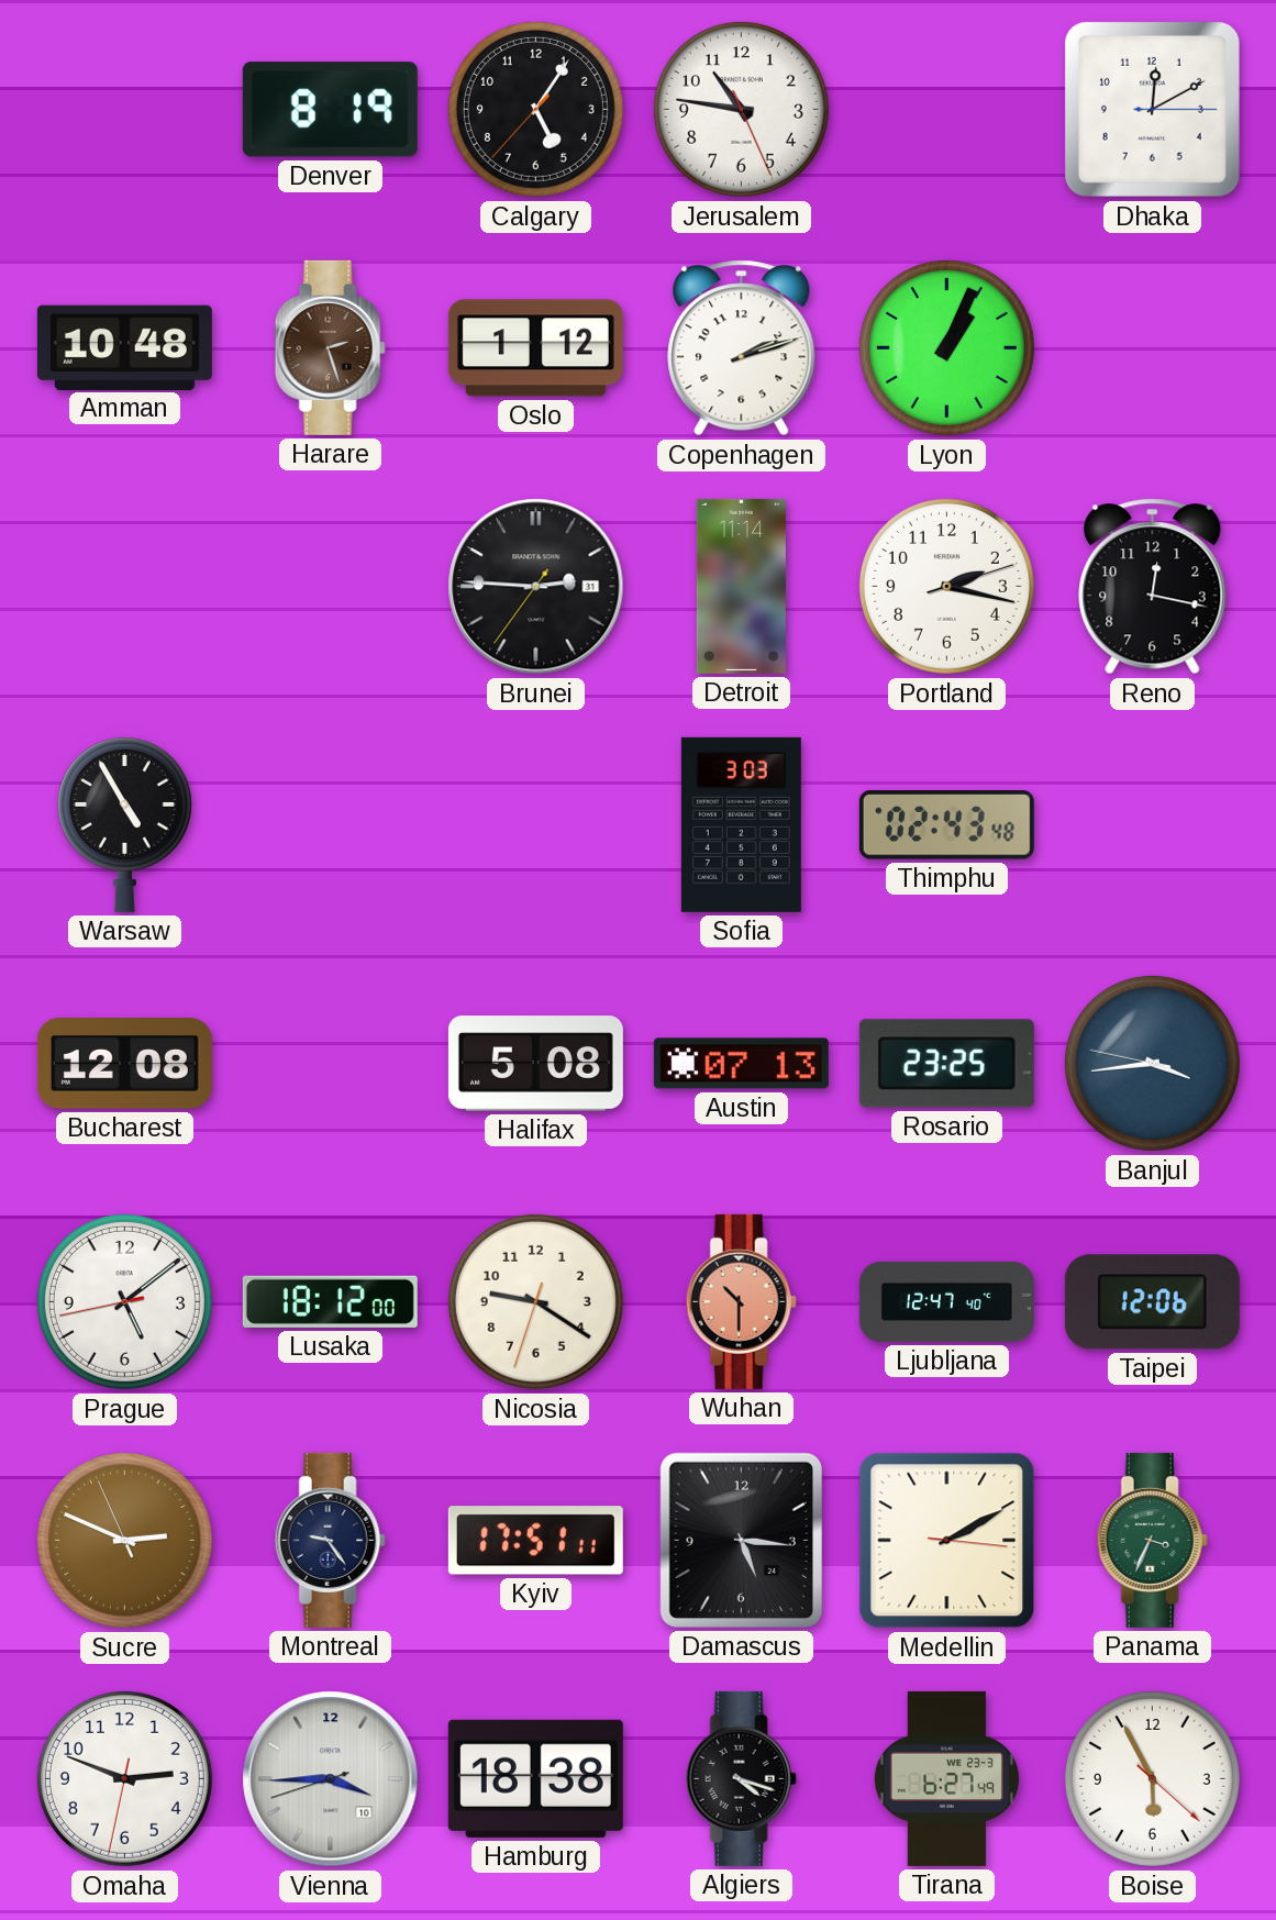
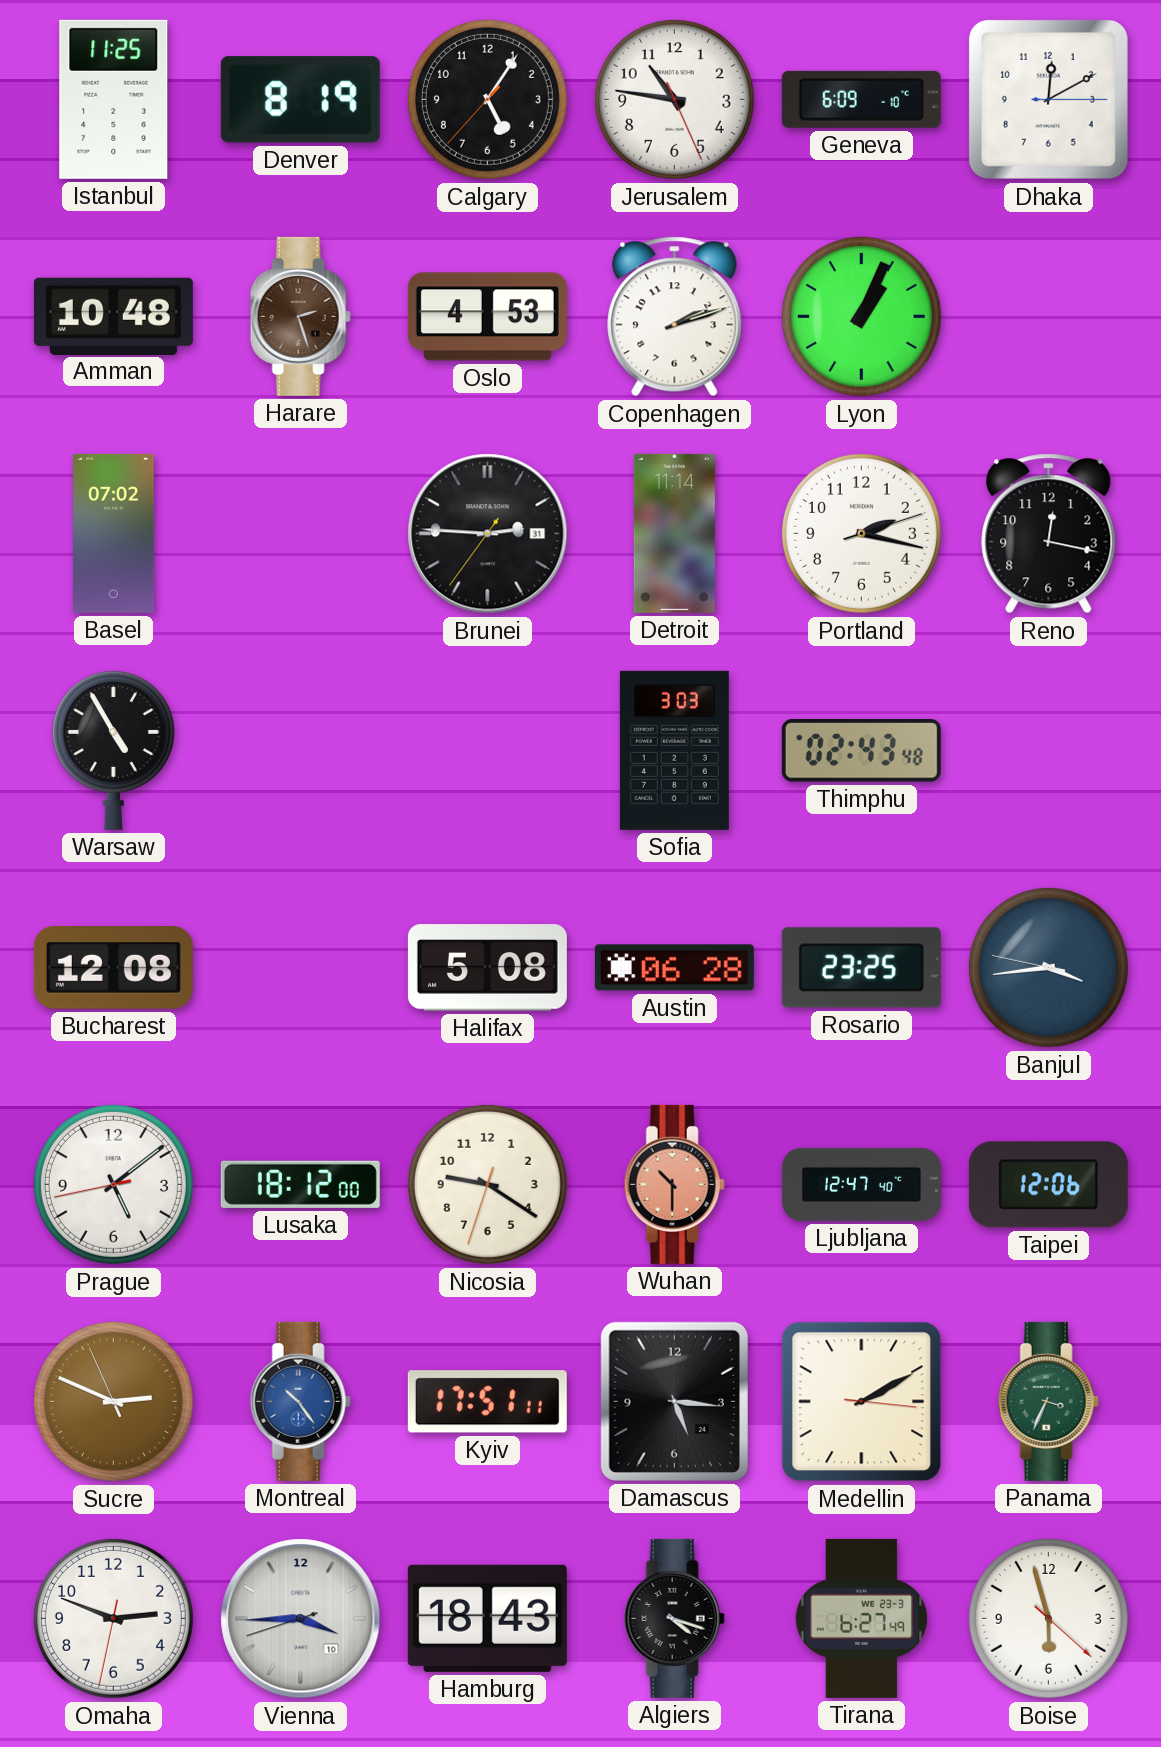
Istanbul: none -> 11:25
Geneva: none -> 6:09
Oslo: 1:12 -> 4:53
Basel: none -> 07:02
Austin: 07:13 -> 06:28
Montreal: 9:24 -> 10:24
Montreal dial: navy -> blue
Hamburg: 18:38 -> 18:43
Boise: 5:55 -> 5:57
